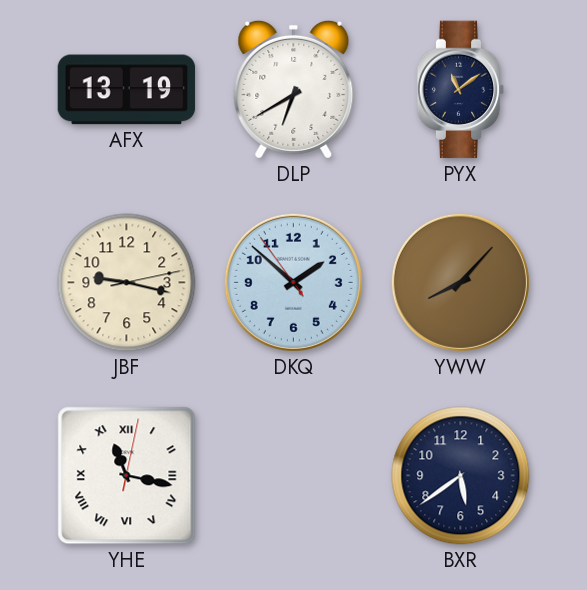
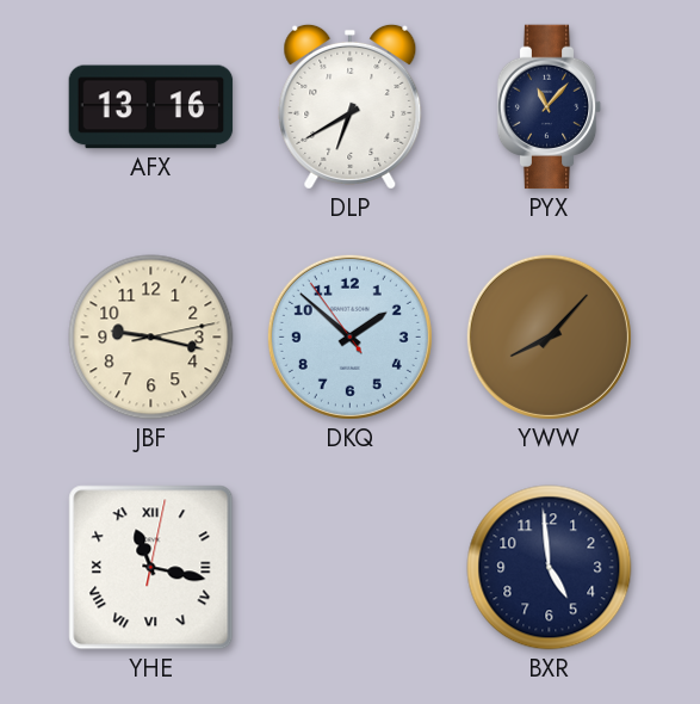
AFX: 13:19 -> 13:16
PYX: 11:09 -> 11:07
BXR: 5:39 -> 4:59
